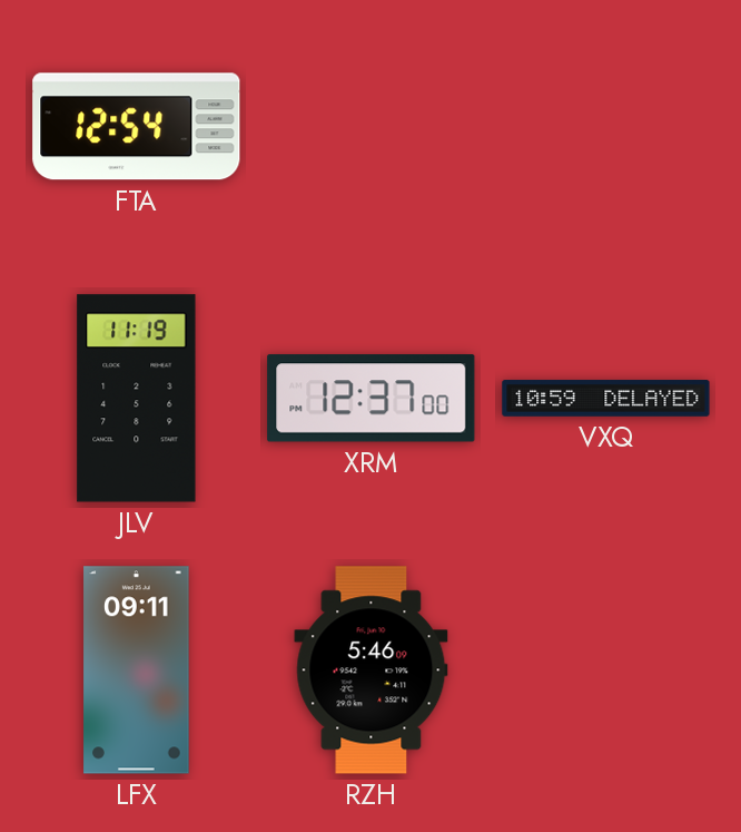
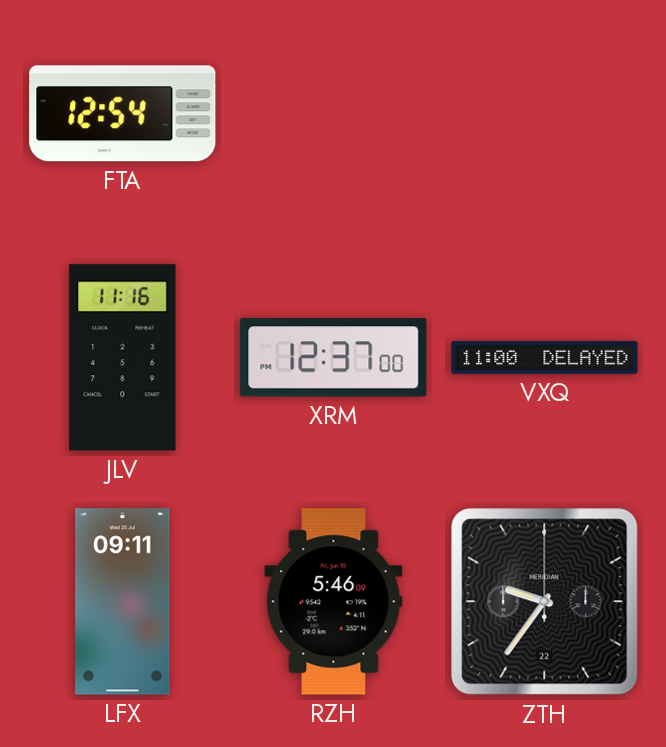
JLV: 11:19 -> 11:16
VXQ: 10:59 -> 11:00
ZTH: none -> 9:36
